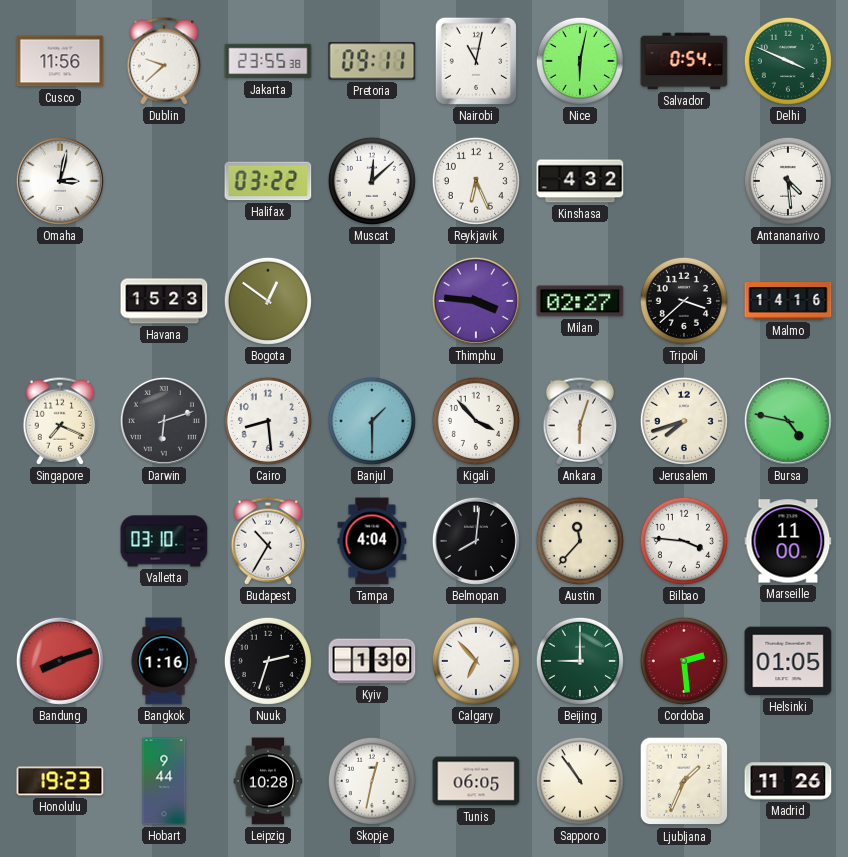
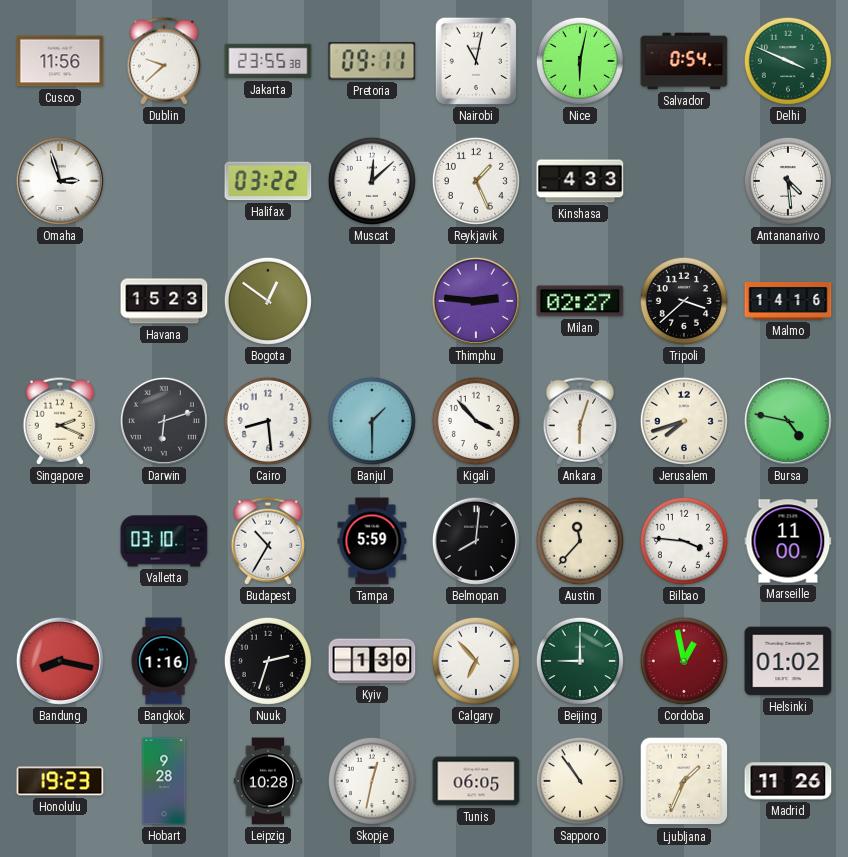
Omaha: 3:02 -> 2:57
Reykjavik: 6:26 -> 1:26
Kinshasa: 4:32 -> 4:33
Thimphu: 3:46 -> 2:46
Singapore: 7:19 -> 2:19
Tampa: 4:04 -> 5:59
Bandung: 8:12 -> 8:17
Cordoba: 2:29 -> 12:58
Helsinki: 01:05 -> 01:02
Hobart: 9:44 -> 9:28
